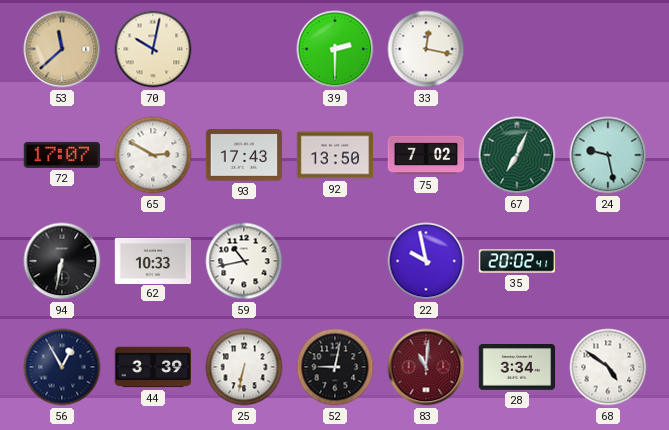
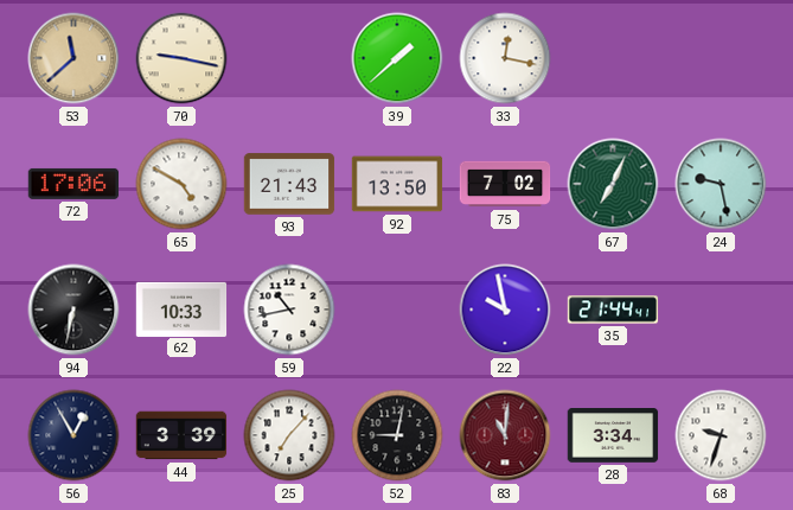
70: 10:02 -> 9:17
39: 2:30 -> 1:38
72: 17:07 -> 17:06
65: 2:50 -> 4:50
93: 17:43 -> 21:43
35: 20:02 -> 21:44
25: 6:32 -> 7:07
68: 4:51 -> 9:33
